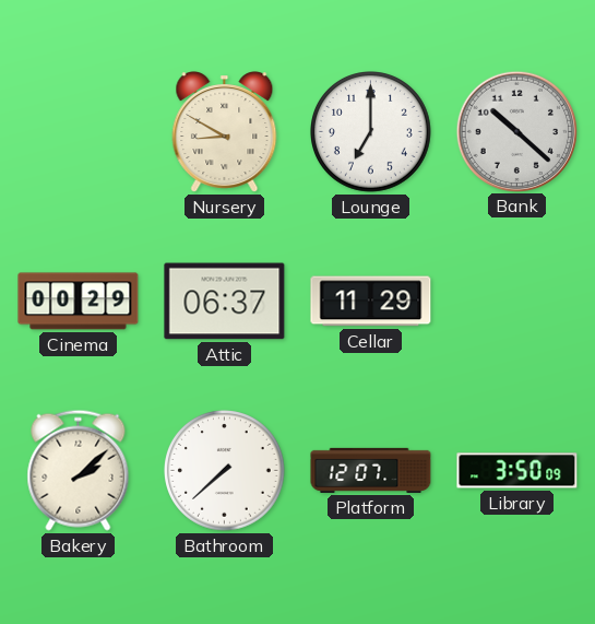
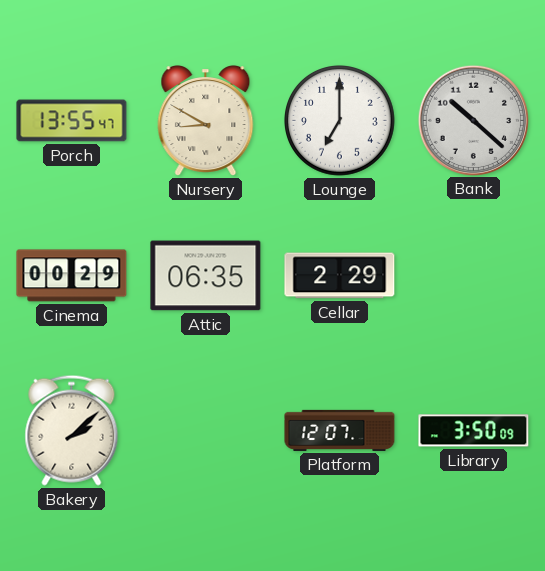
Porch: none -> 13:55
Attic: 06:37 -> 06:35
Cellar: 11:29 -> 2:29
Bathroom: 7:38 -> none
